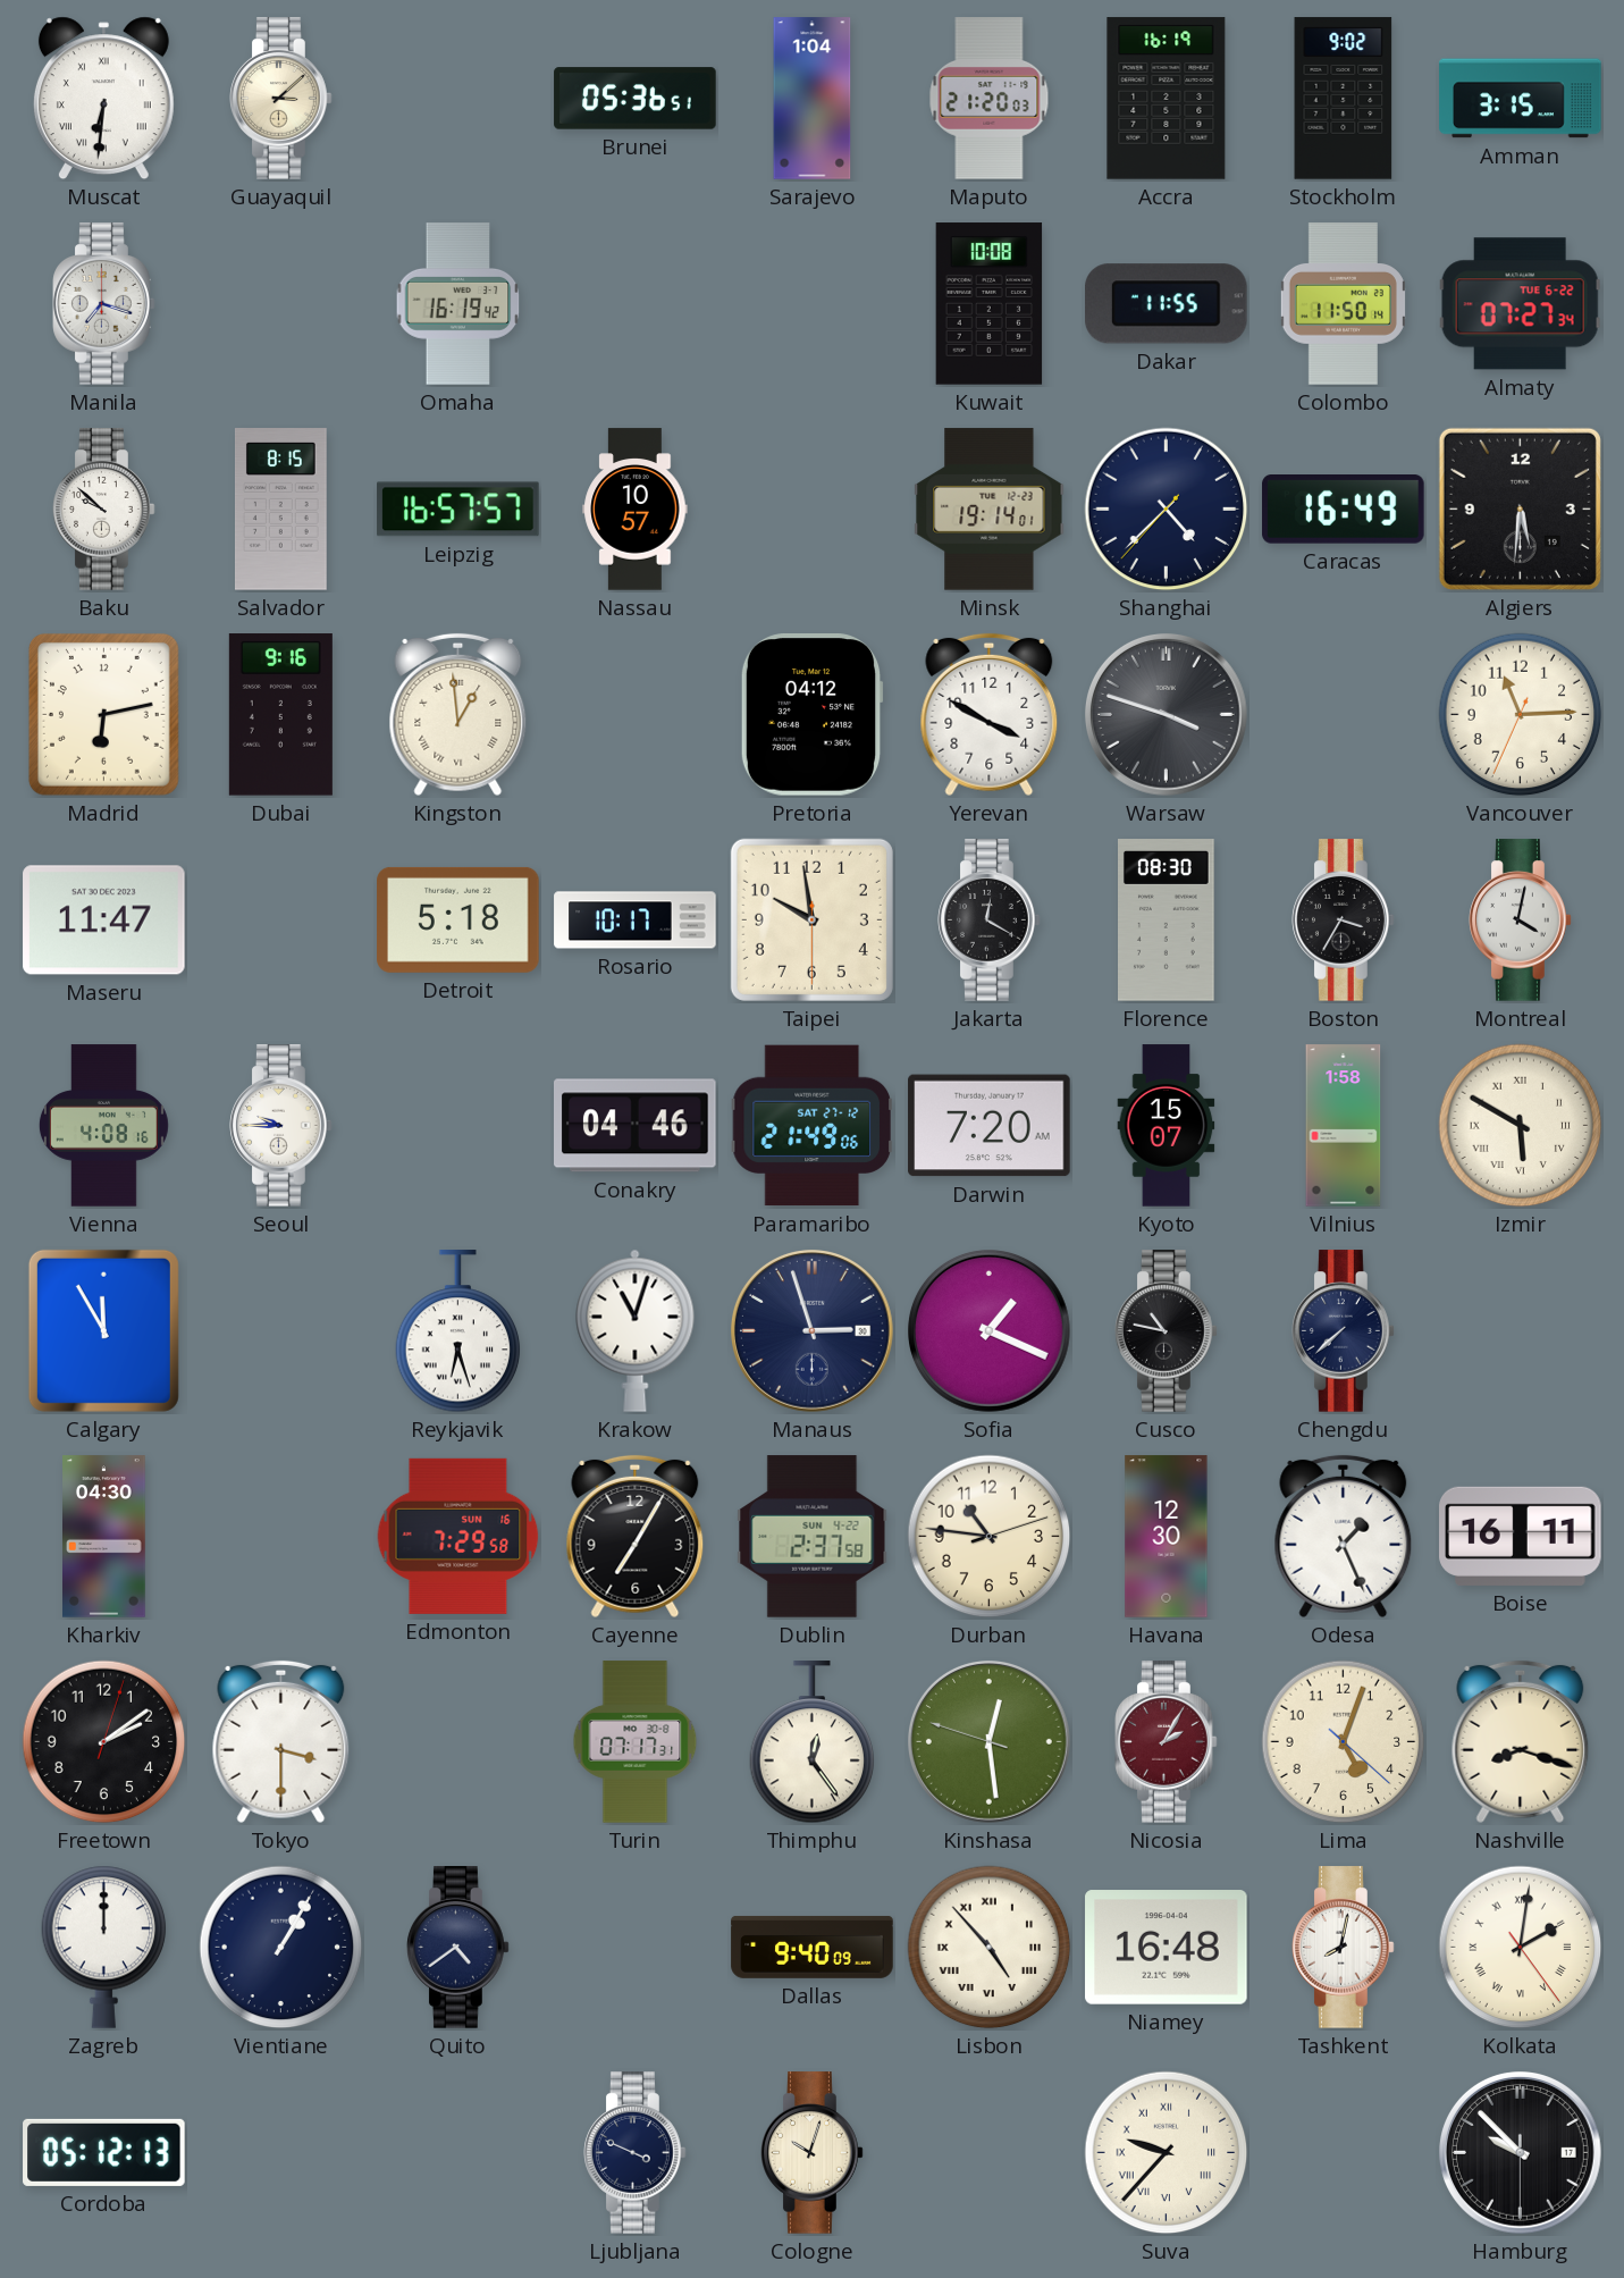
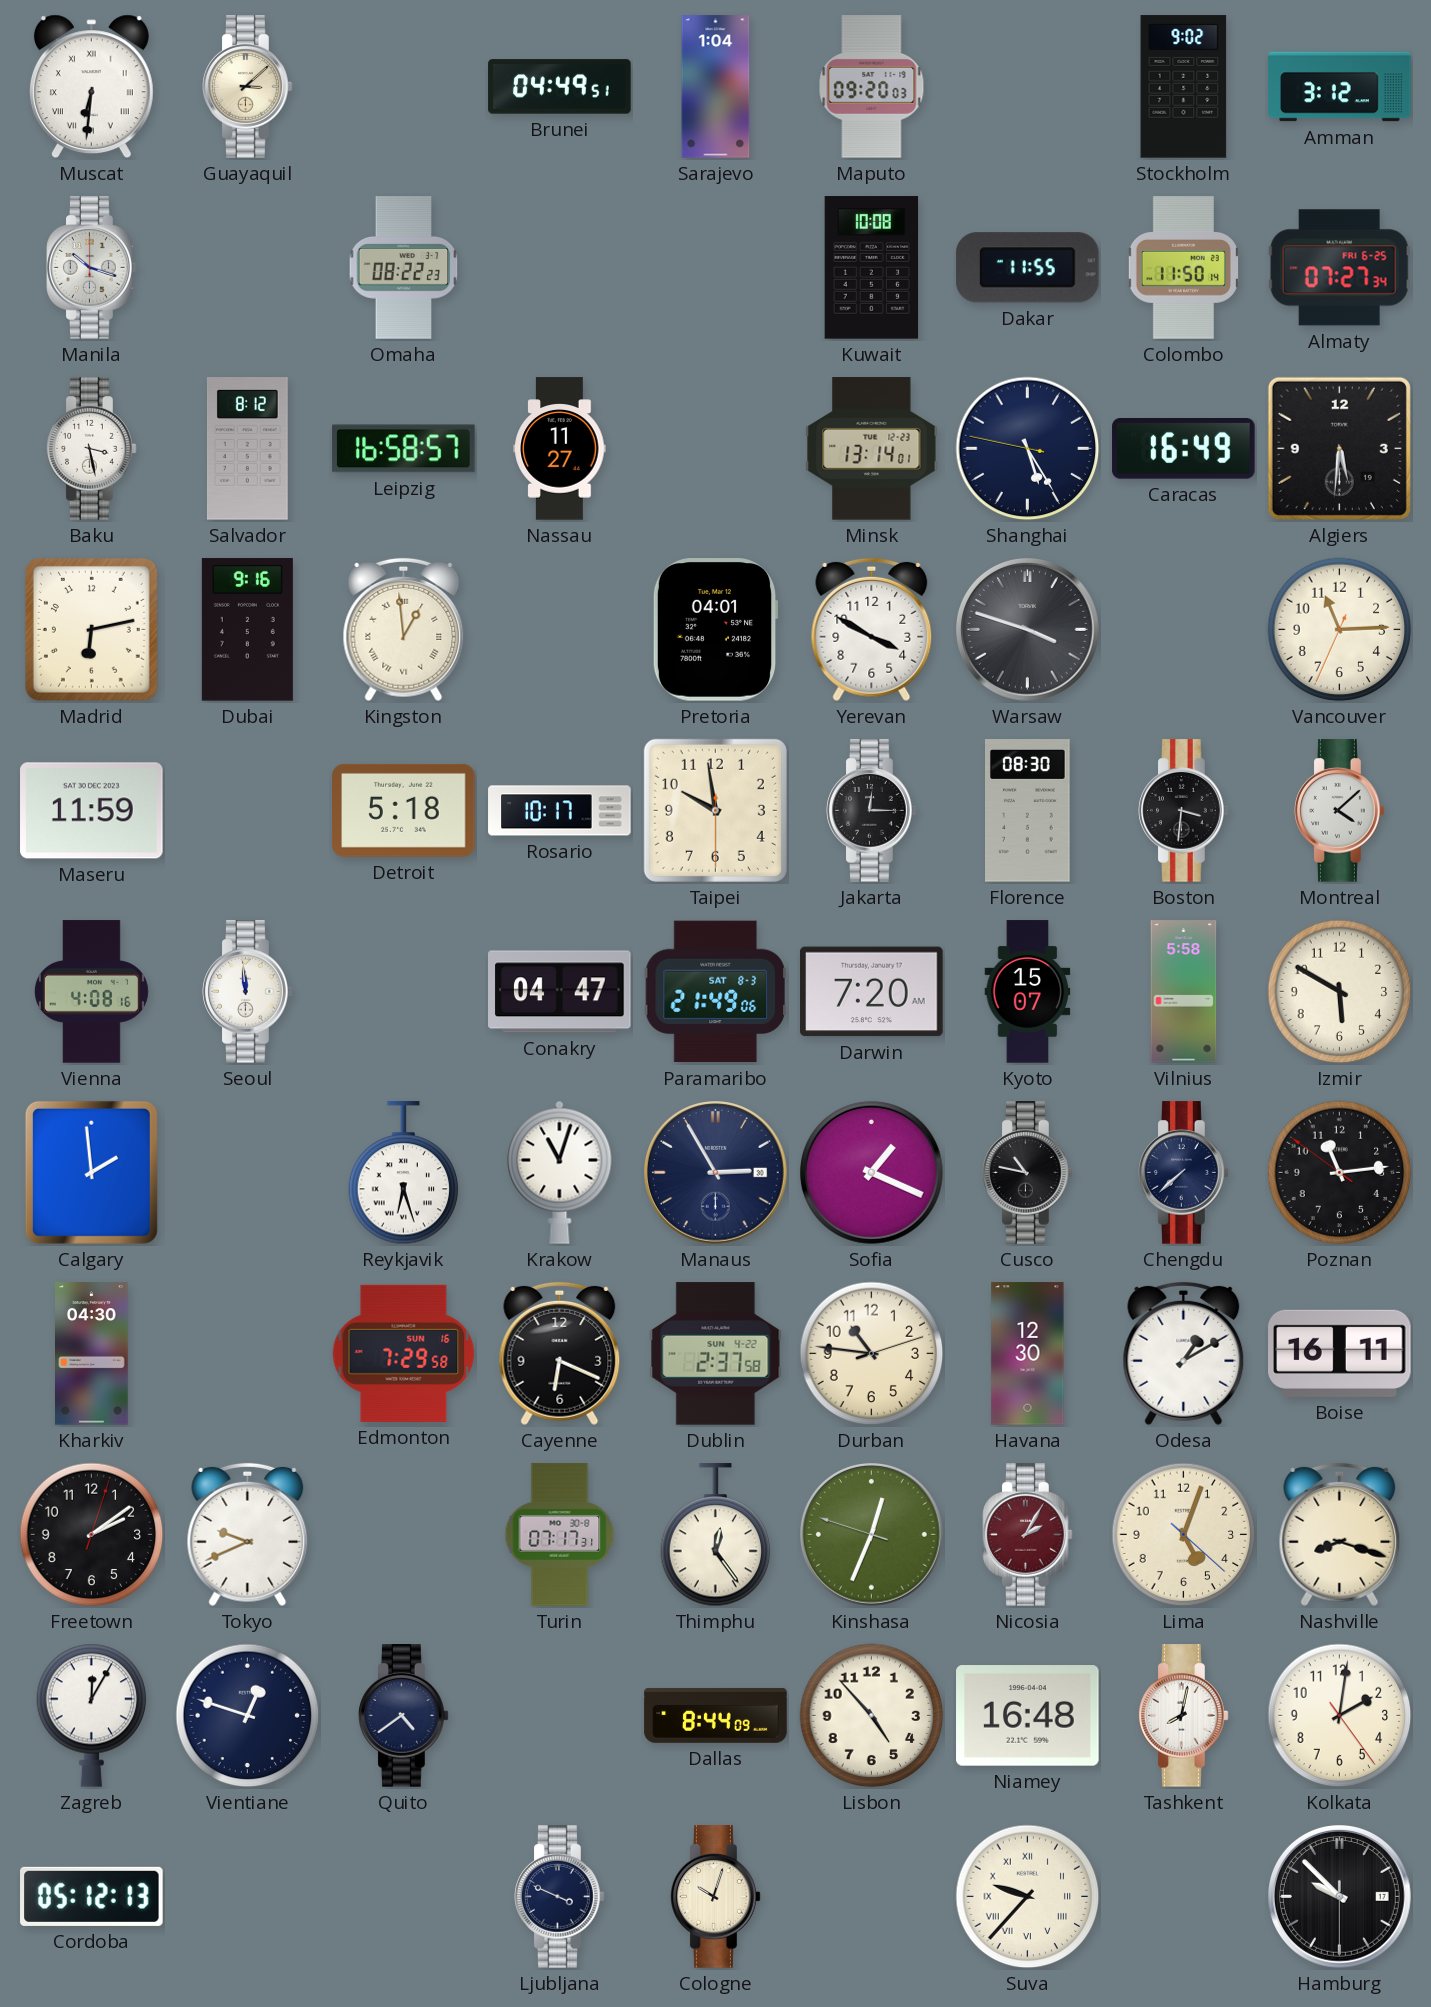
Brunei: 05:36 -> 04:49
Maputo: 21:20 -> 09:20
Accra: 16:19 -> none
Amman: 3:15 -> 3:12
Manila: 7:18 -> 10:18
Omaha: 16:19 -> 08:22
Almaty date: TUE 6-22 -> FRI 6-25
Baku: 9:52 -> 3:28
Salvador: 8:15 -> 8:12
Leipzig: 16:57 -> 16:58
Nassau: 10:57 -> 11:27
Minsk: 19:14 -> 13:14
Shanghai: 4:37 -> 5:24
Pretoria: 04:12 -> 04:01
Maseru: 11:47 -> 11:59
Jakarta: 12:20 -> 12:15
Boston: 3:35 -> 3:31
Montreal: 4:02 -> 4:08
Seoul: 9:45 -> 11:59
Conakry: 04:46 -> 04:47
Paramaribo date: SAT 27-12 -> SAT 8-3
Vilnius: 1:58 -> 5:58
Izmir numerals: Roman -> Arabic
Calgary: 11:55 -> 1:59
Manaus: 2:57 -> 2:55
Poznan: none -> 11:13
Cayenne: 7:05 -> 6:19
Odesa: 1:26 -> 1:10
Tokyo: 3:30 -> 9:41
Kinshasa: 12:28 -> 12:33
Zagreb: 12:00 -> 12:05
Vientiane: 1:05 -> 12:48
Dallas: 9:40 -> 8:44
Lisbon numerals: Roman -> Arabic
Kolkata numerals: Roman -> Arabic
